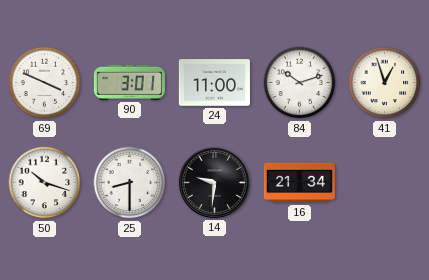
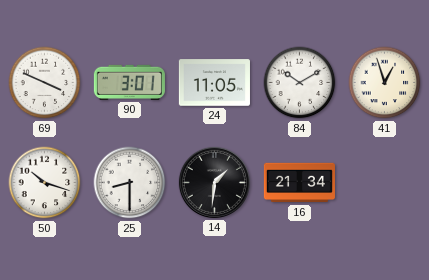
24: 11:00 -> 11:05
84: 10:12 -> 10:10
14: 9:31 -> 1:31
